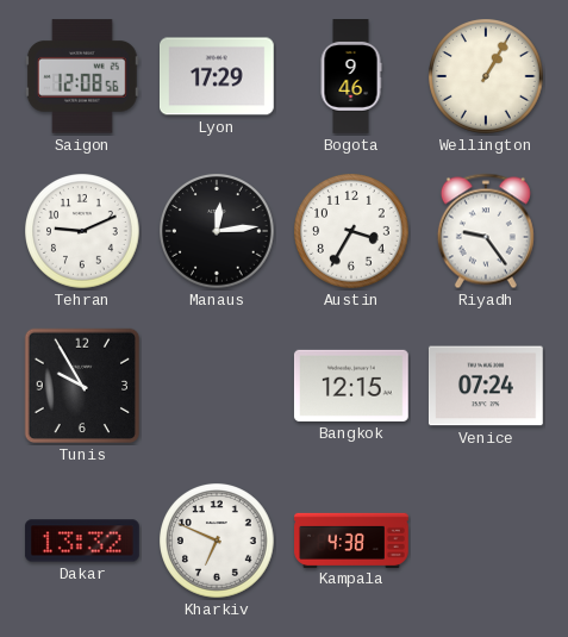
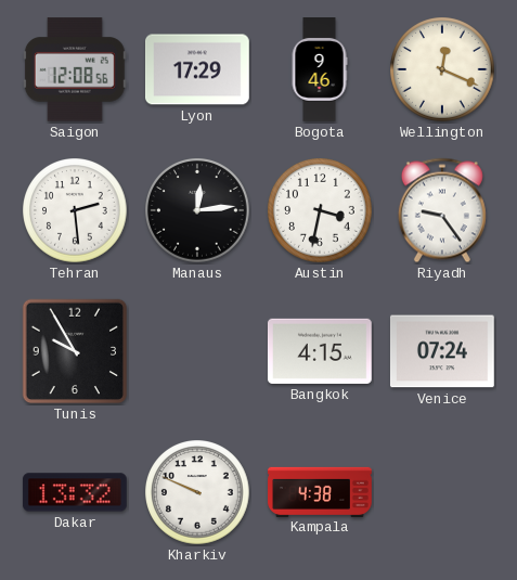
Wellington: 1:05 -> 12:19
Tehran: 9:11 -> 2:29
Austin: 3:35 -> 3:32
Bangkok: 12:15 -> 4:15
Kharkiv: 6:49 -> 9:49
